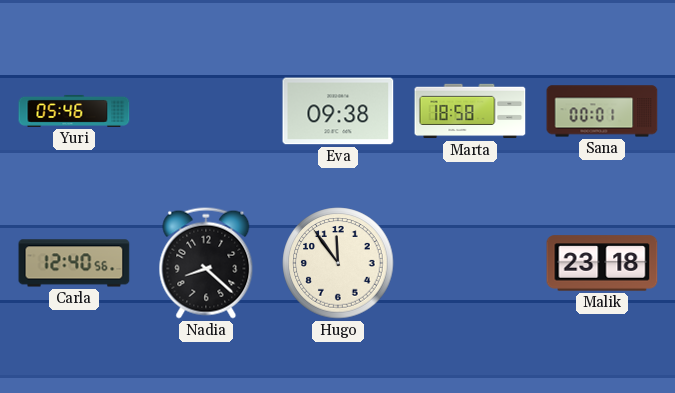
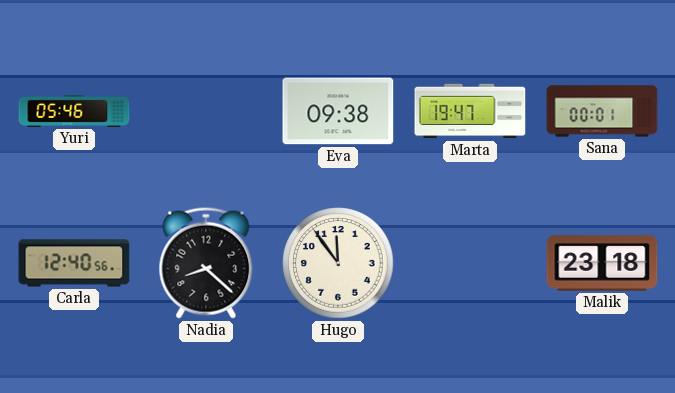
Marta: 18:58 -> 19:47
